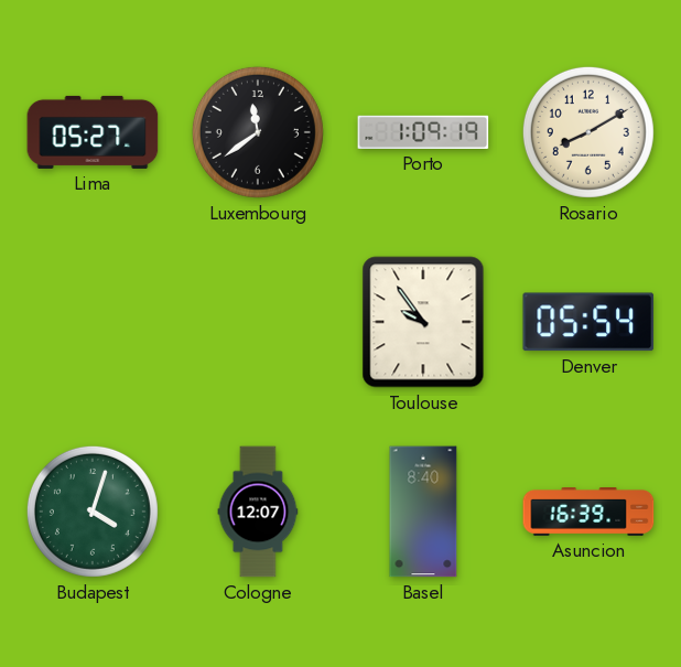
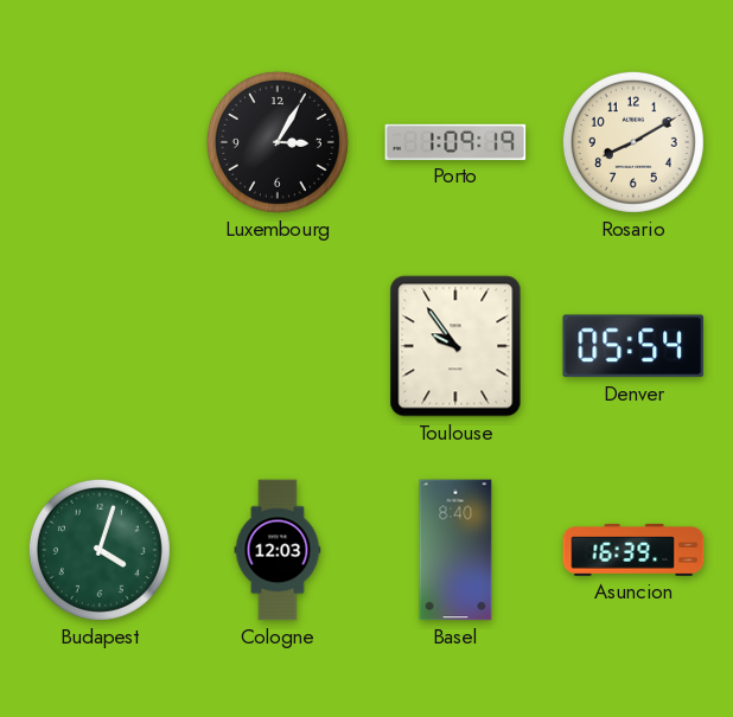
Lima: 05:27 -> none
Luxembourg: 11:39 -> 3:05
Cologne: 12:07 -> 12:03
